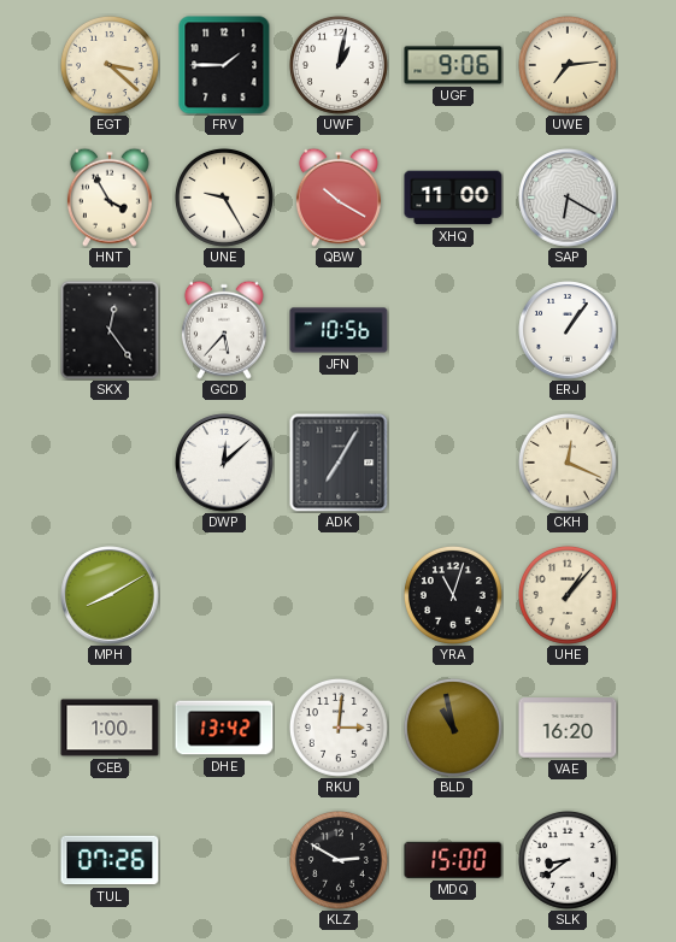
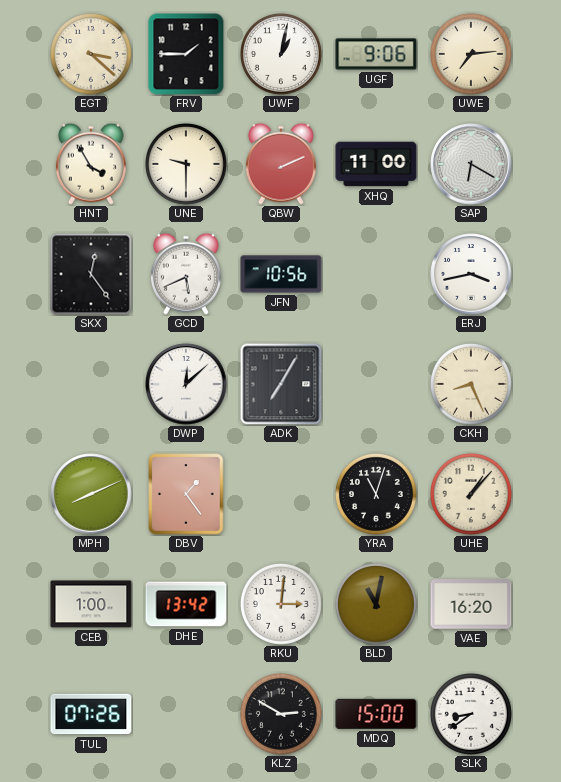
UNE: 9:25 -> 9:30
QBW: 10:20 -> 2:11
GCD: 5:37 -> 5:41
ERJ: 1:06 -> 3:43
CKH: 12:19 -> 8:26
MPH: 8:10 -> 8:11
DBV: none -> 1:24
BLD: 10:58 -> 11:02
